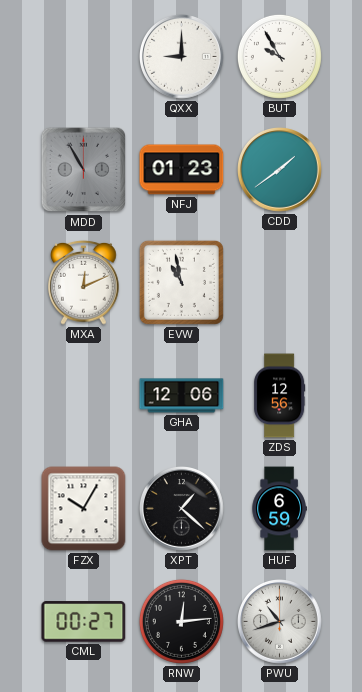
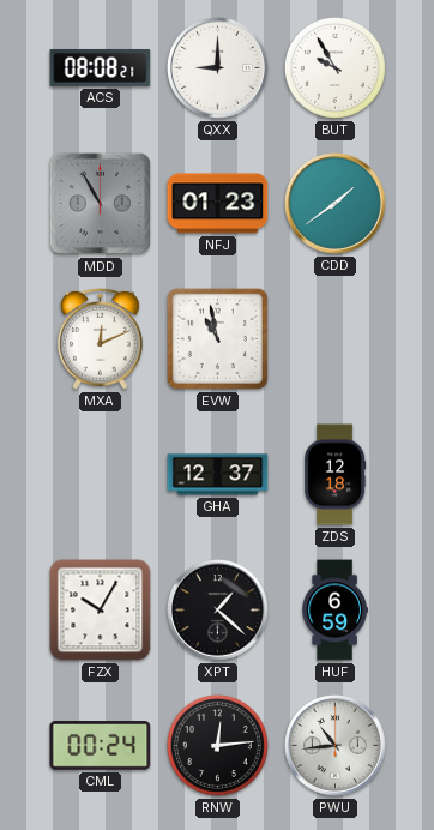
ACS: none -> 08:08
GHA: 12:06 -> 12:37
ZDS: 12:56 -> 12:18
CML: 00:27 -> 00:24
PWU: 10:42 -> 10:44
